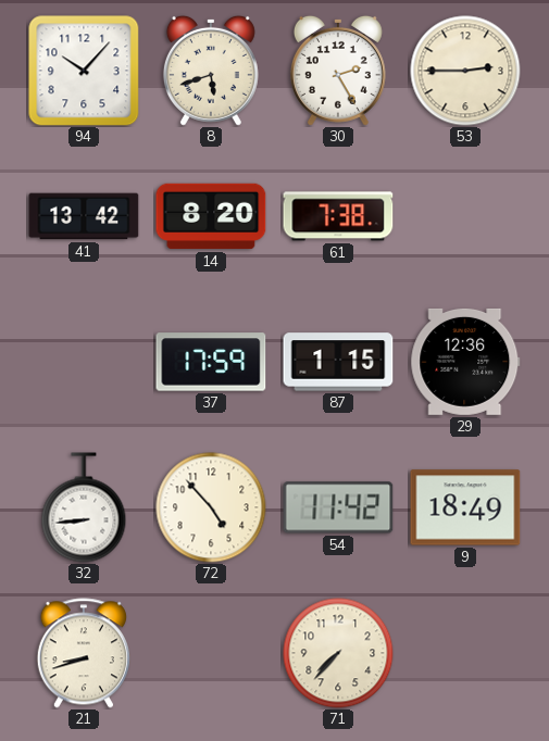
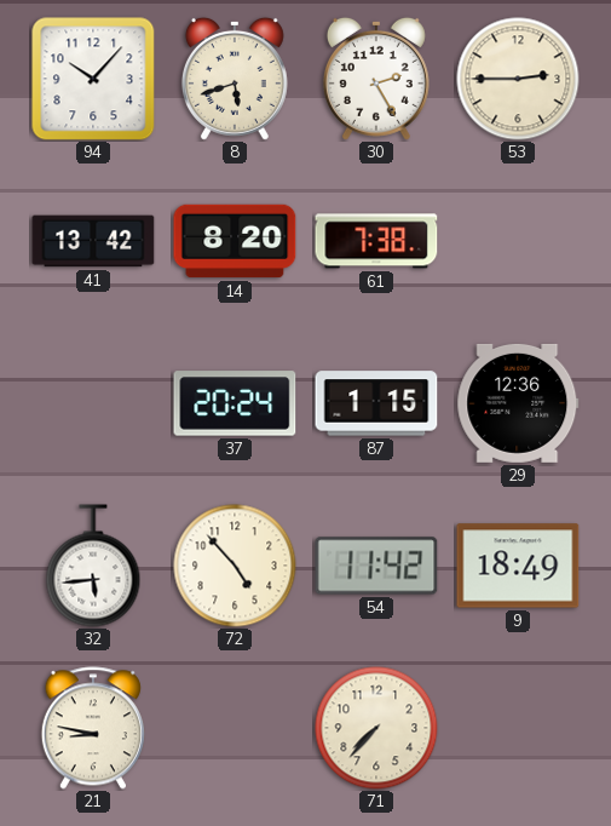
37: 17:59 -> 20:24
32: 8:44 -> 5:44
21: 8:42 -> 8:47
